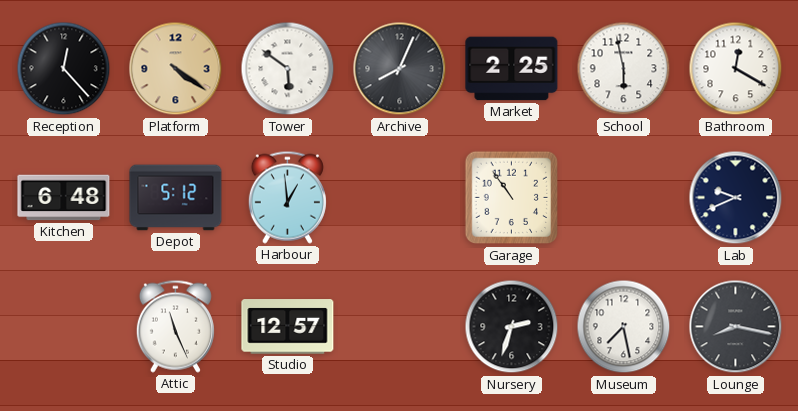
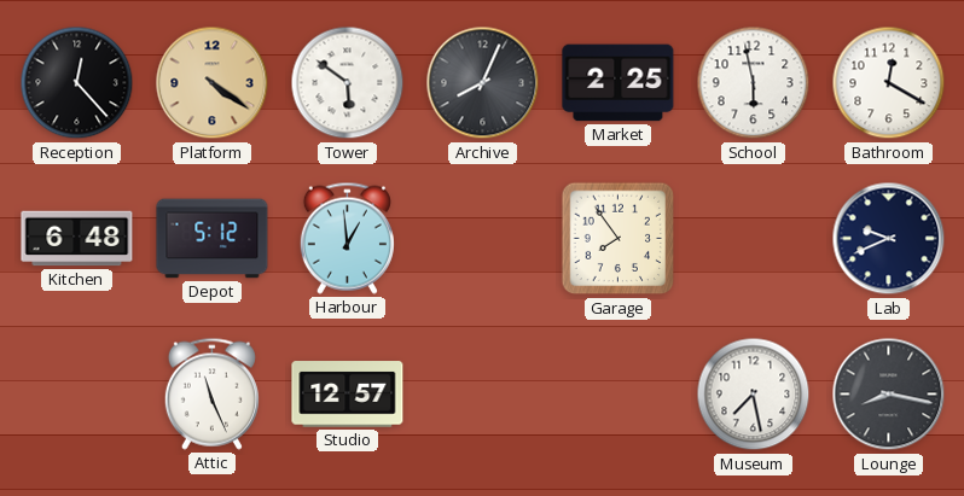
Garage: 10:54 -> 7:54
Nursery: 2:33 -> none
